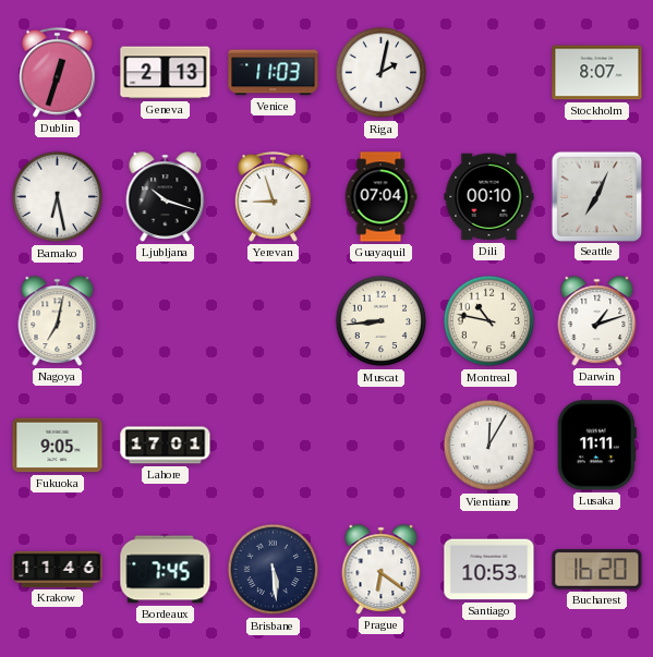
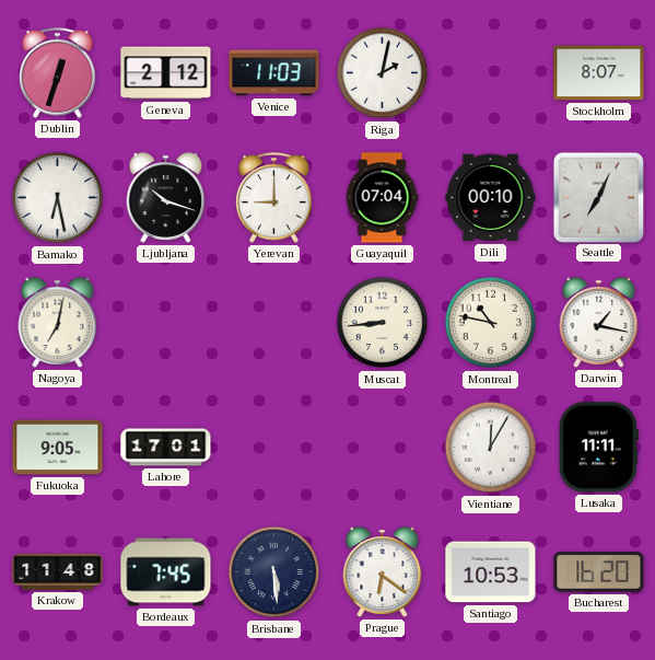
Geneva: 2:13 -> 2:12
Yerevan: 8:57 -> 9:00
Darwin: 1:12 -> 1:17
Krakow: 11:46 -> 11:48
